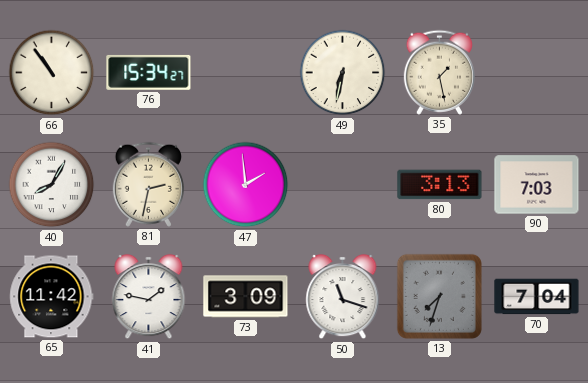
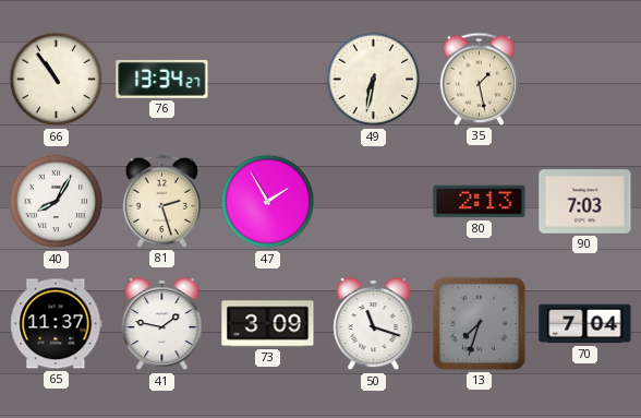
76: 15:34 -> 13:34
81: 2:32 -> 2:27
47: 1:59 -> 1:55
80: 3:13 -> 2:13
65: 11:42 -> 11:37
